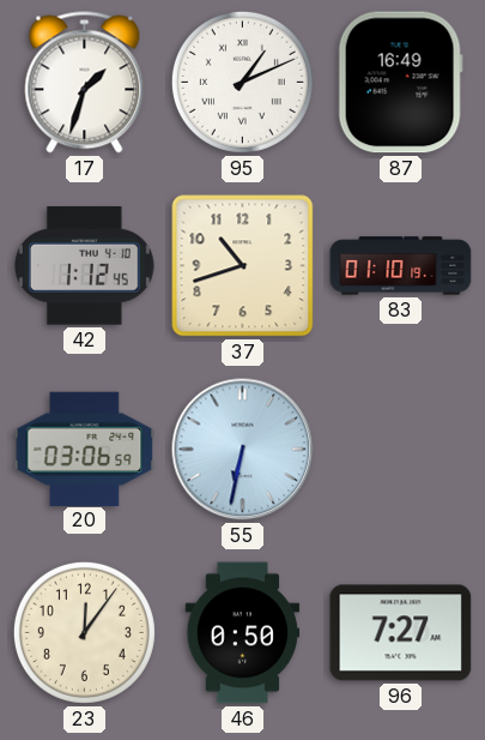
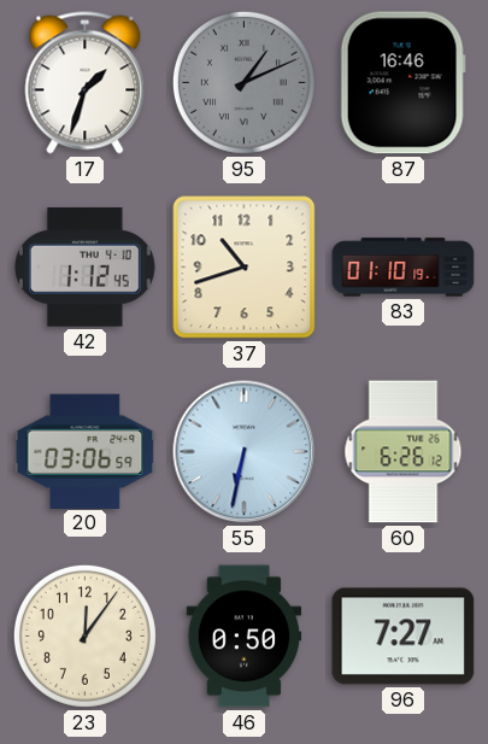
95 dial: white -> grey
87: 16:49 -> 16:46
60: none -> 6:26
